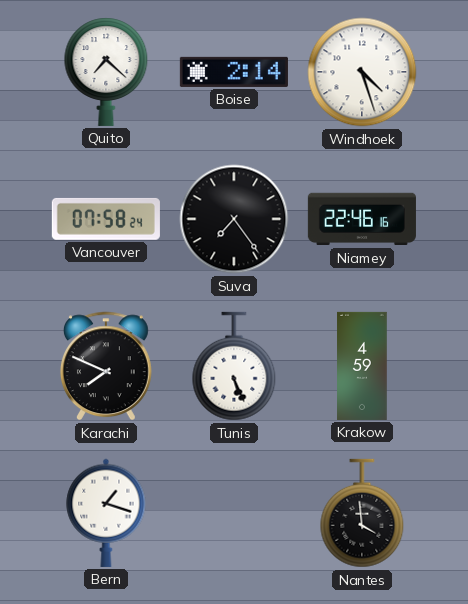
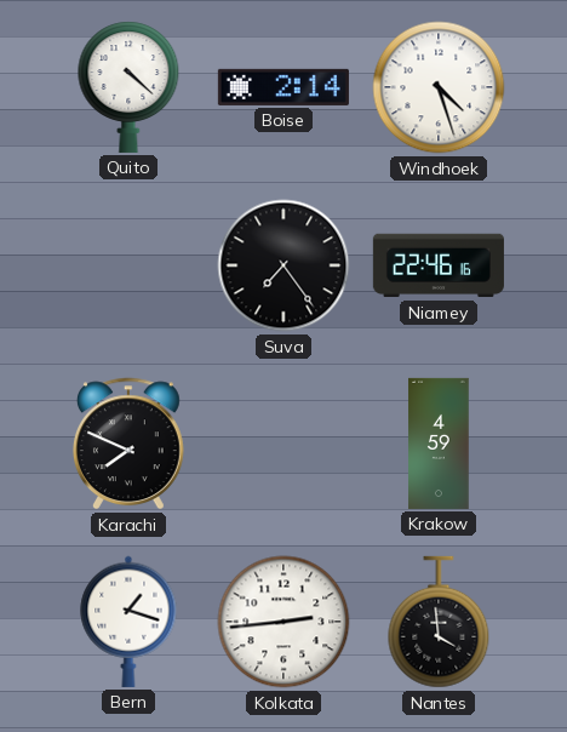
Quito: 7:22 -> 4:22
Vancouver: 07:58 -> none
Tunis: 5:26 -> none
Kolkata: none -> 2:44
